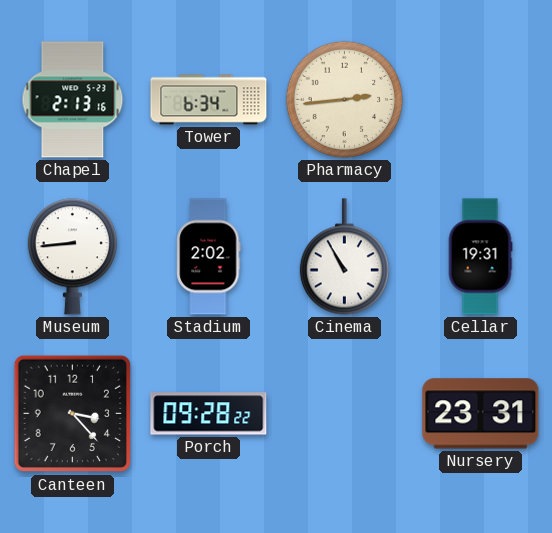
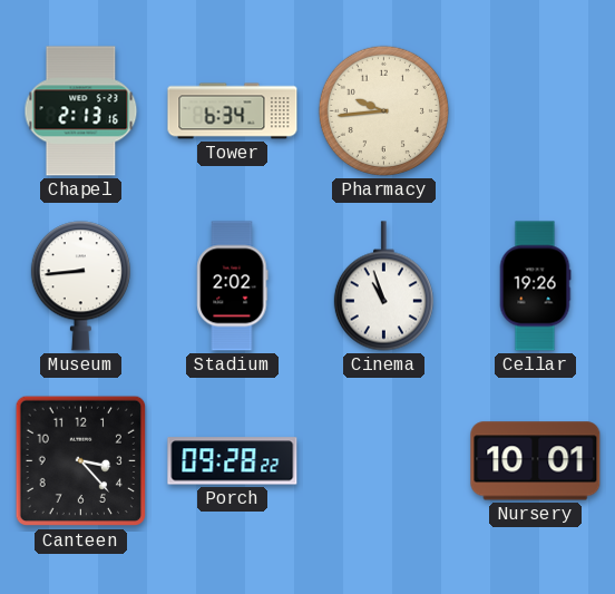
Pharmacy: 2:44 -> 9:44
Cinema: 10:55 -> 10:57
Cellar: 19:31 -> 19:26
Nursery: 23:31 -> 10:01
